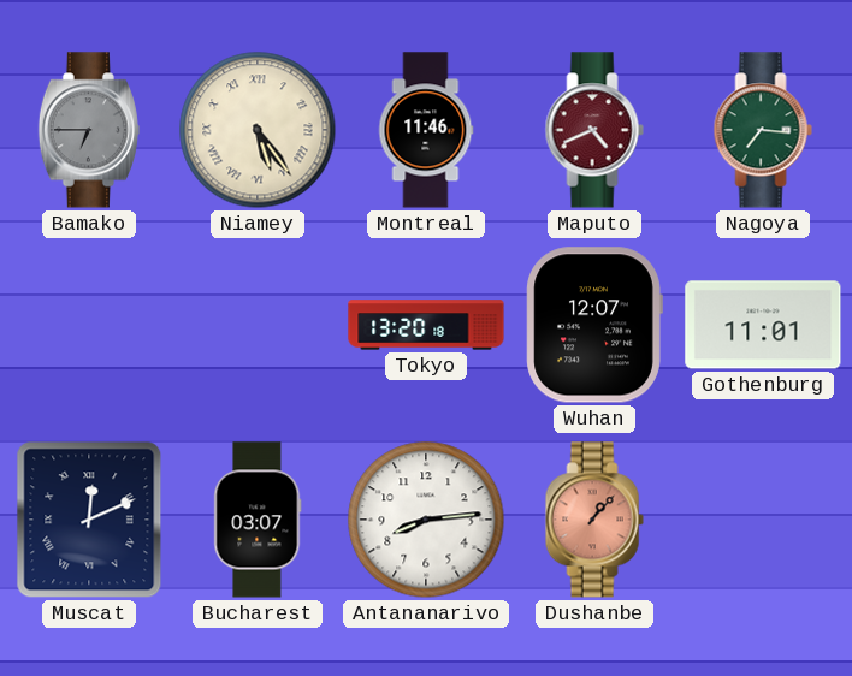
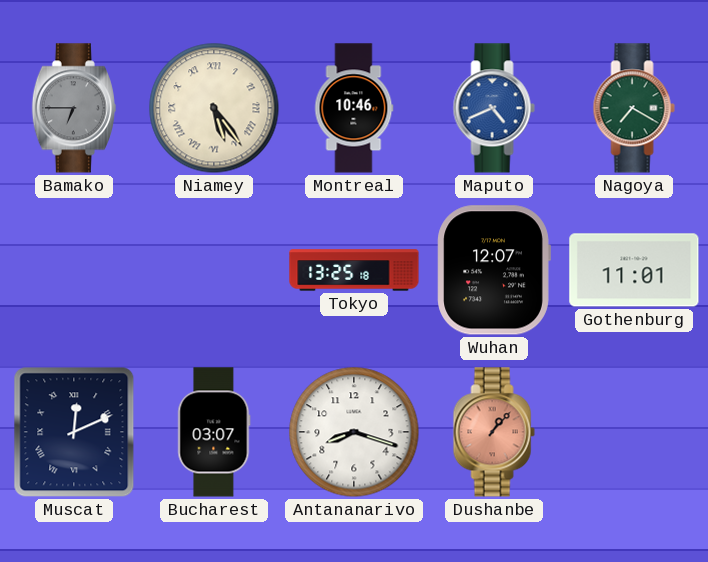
Montreal: 11:46 -> 10:46
Maputo dial: burgundy -> blue
Nagoya: 7:16 -> 7:20
Tokyo: 13:20 -> 13:25
Antananarivo: 8:14 -> 8:18
